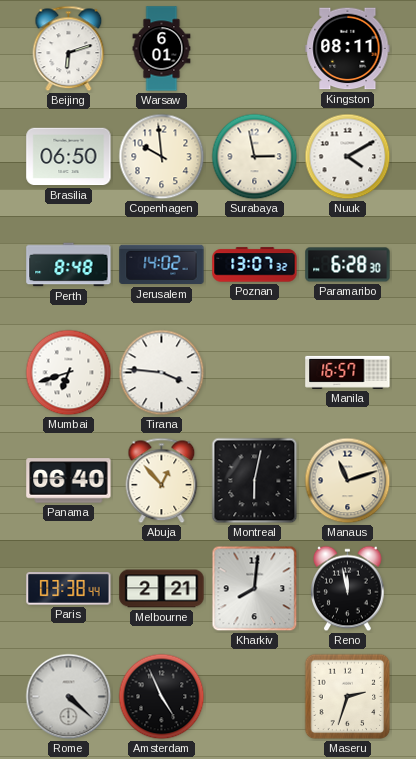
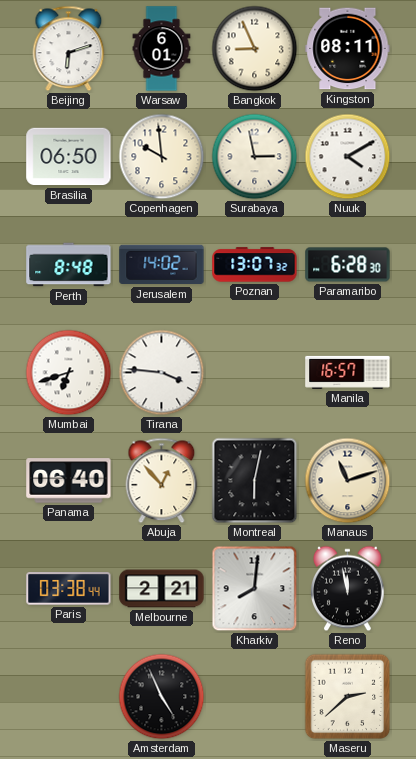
Bangkok: none -> 8:56
Rome: 4:22 -> none
Maseru: 2:33 -> 2:38
